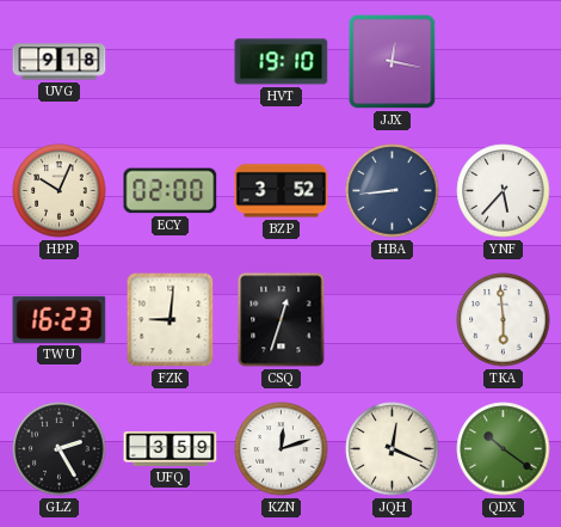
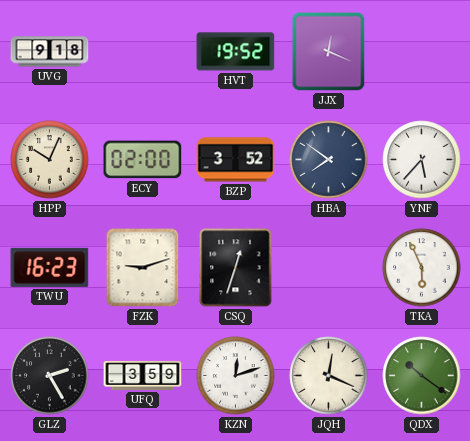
HVT: 19:10 -> 19:52
JJX: 12:17 -> 12:19
HBA: 8:44 -> 7:51
FZK: 9:01 -> 9:12
TKA: 5:59 -> 5:56
